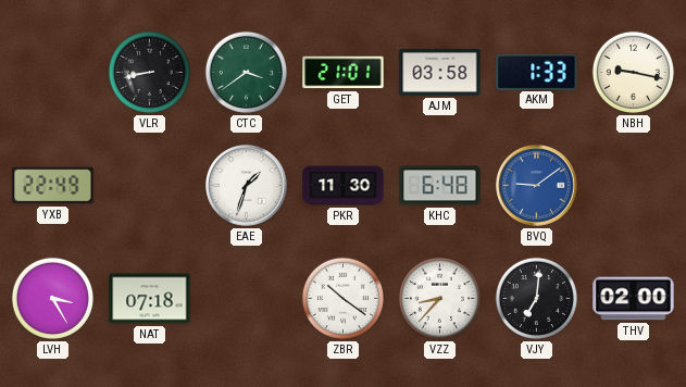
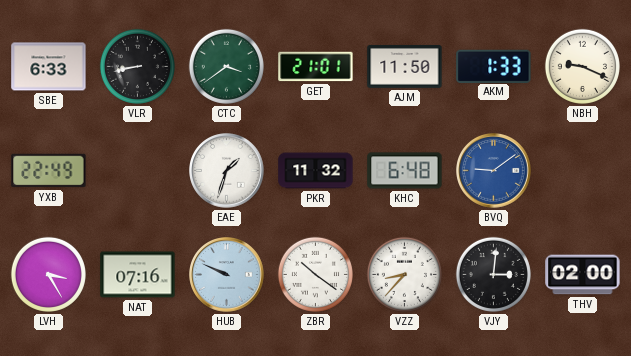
SBE: none -> 6:33
AJM: 03:58 -> 11:50
NBH: 9:17 -> 9:19
PKR: 11:30 -> 11:32
NAT: 07:18 -> 07:16
HUB: none -> 9:49
VJY: 7:01 -> 3:01
